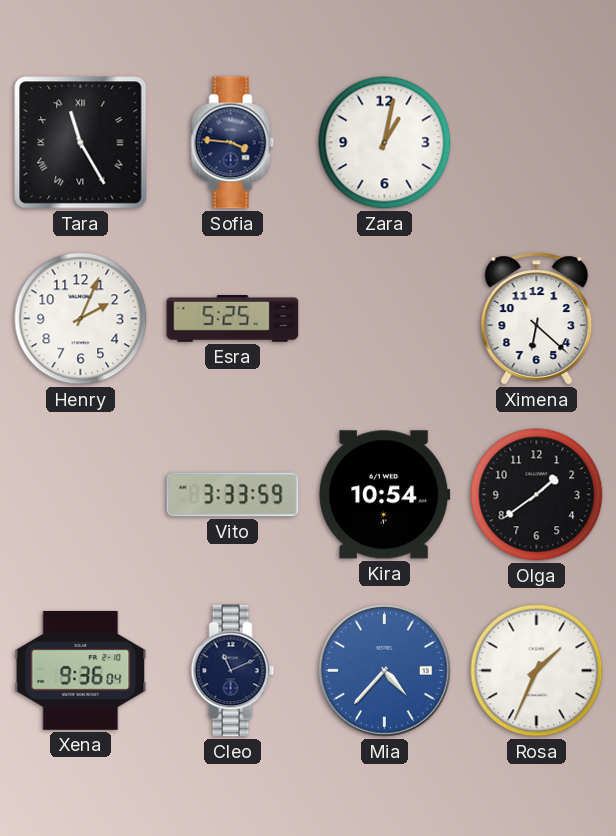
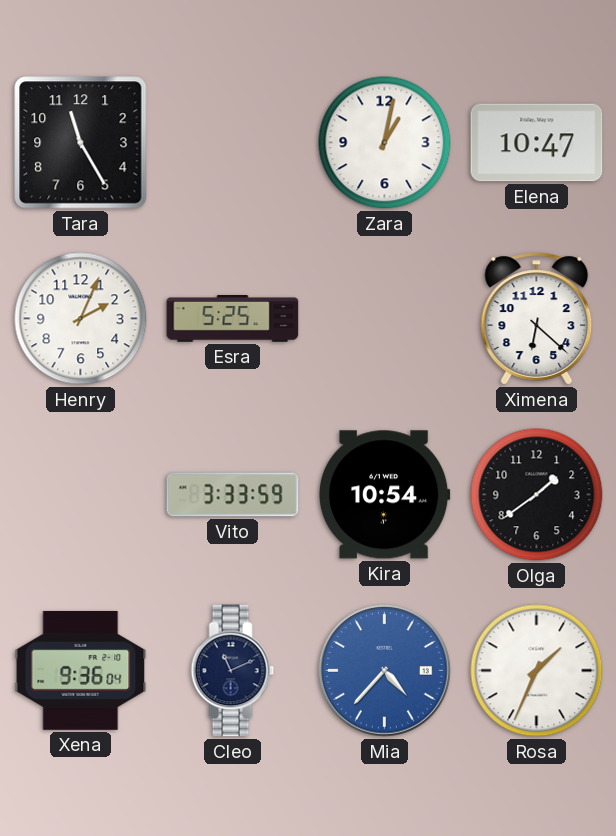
Tara numerals: Roman -> Arabic
Sofia: 3:46 -> none
Elena: none -> 10:47
